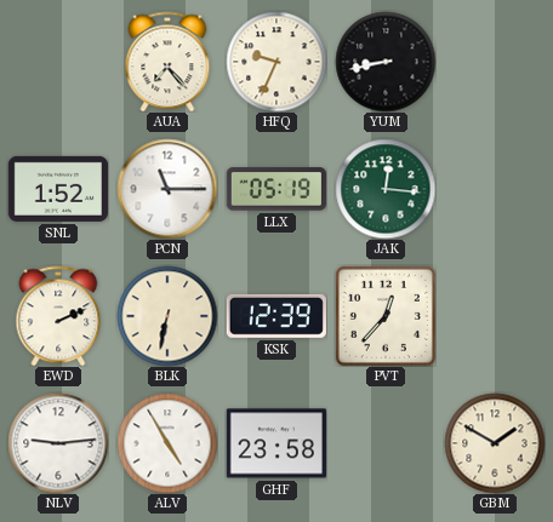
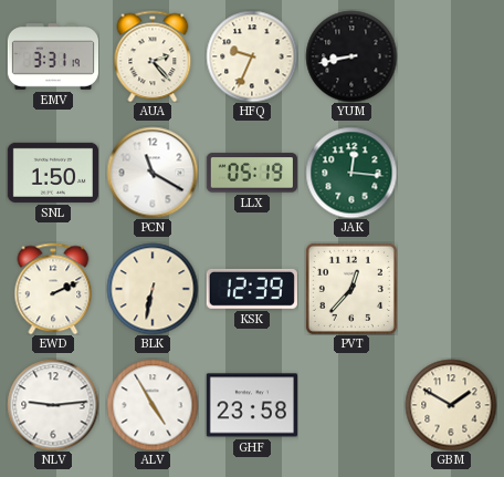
EMV: none -> 3:31
AUA: 7:23 -> 2:23
SNL: 1:52 -> 1:50
PCN: 11:15 -> 11:20
